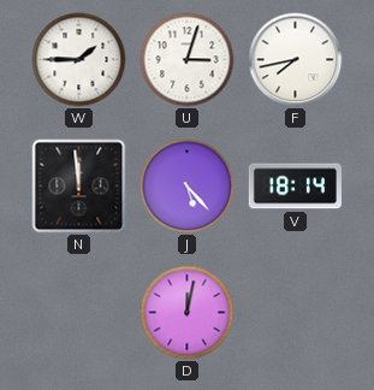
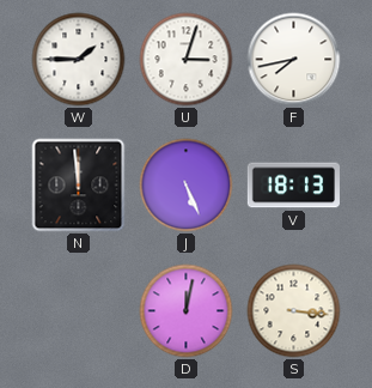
J: 5:23 -> 5:26
V: 18:14 -> 18:13
S: none -> 3:16
